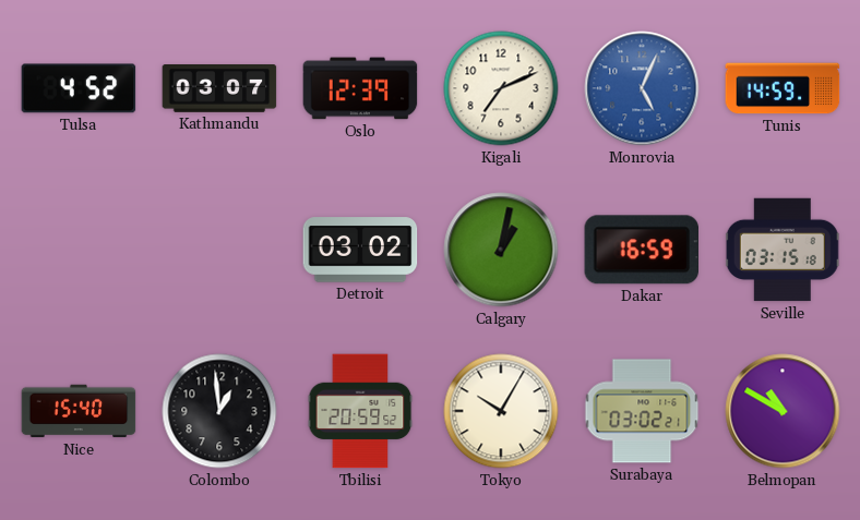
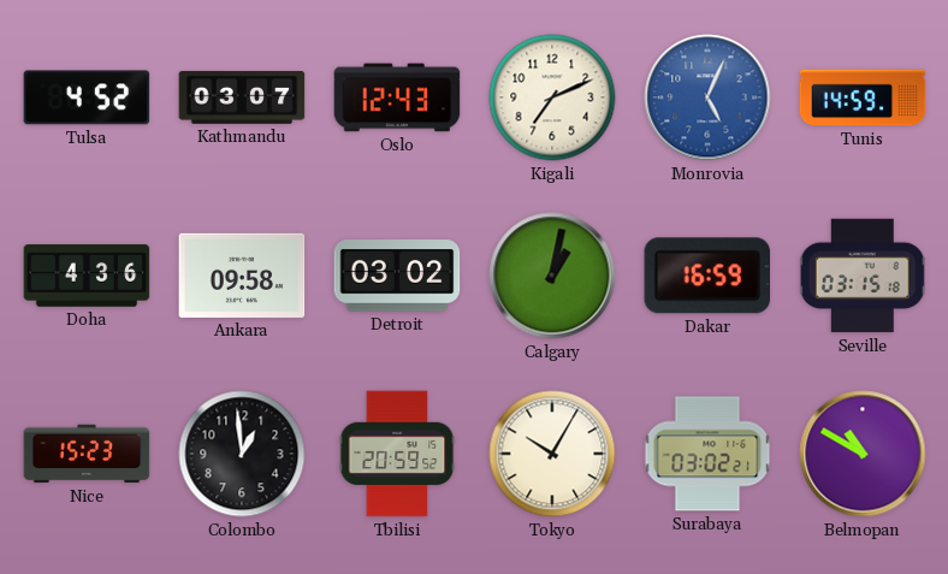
Oslo: 12:39 -> 12:43
Doha: none -> 4:36
Ankara: none -> 09:58
Nice: 15:40 -> 15:23
